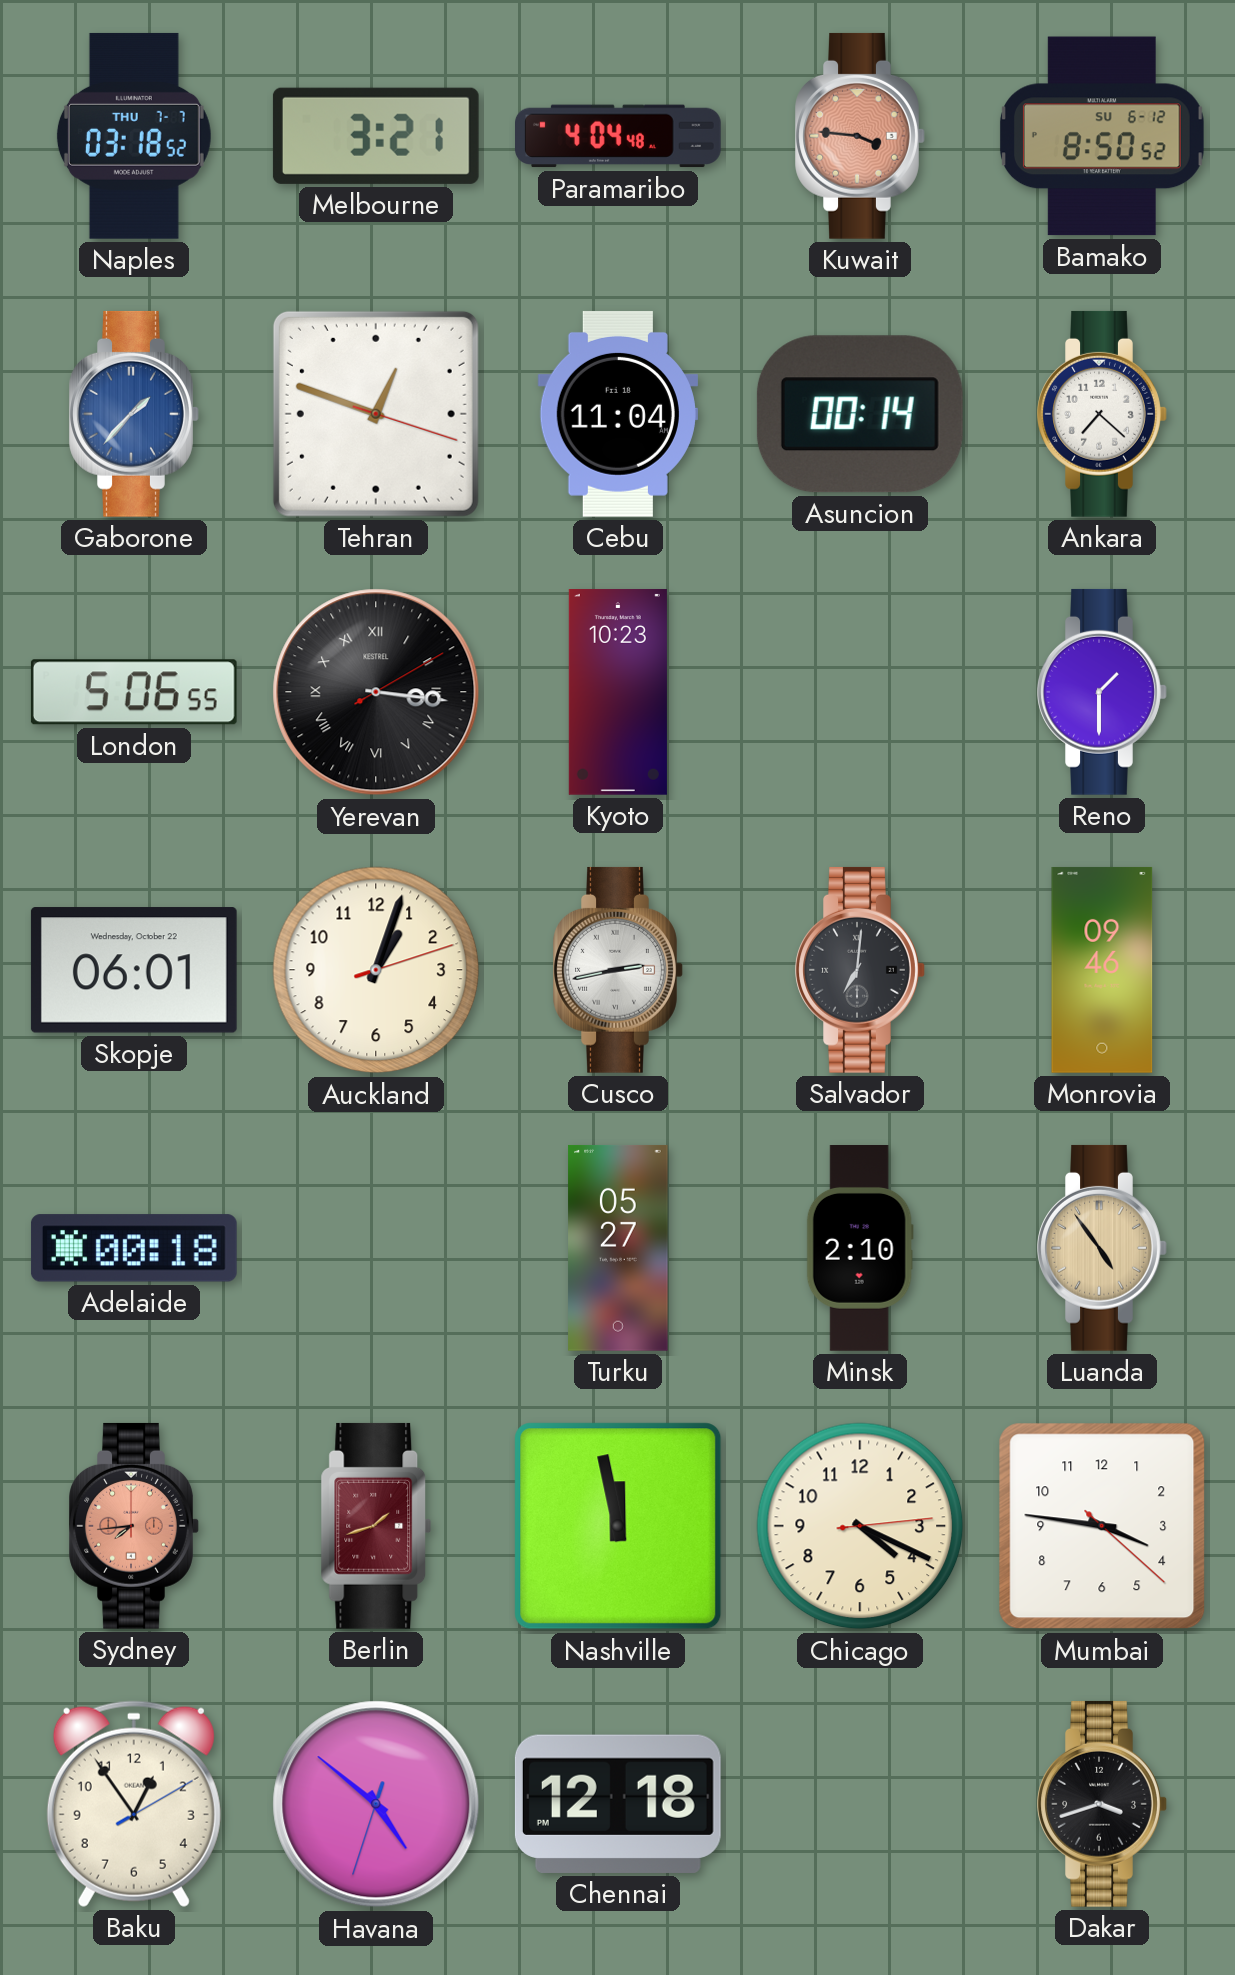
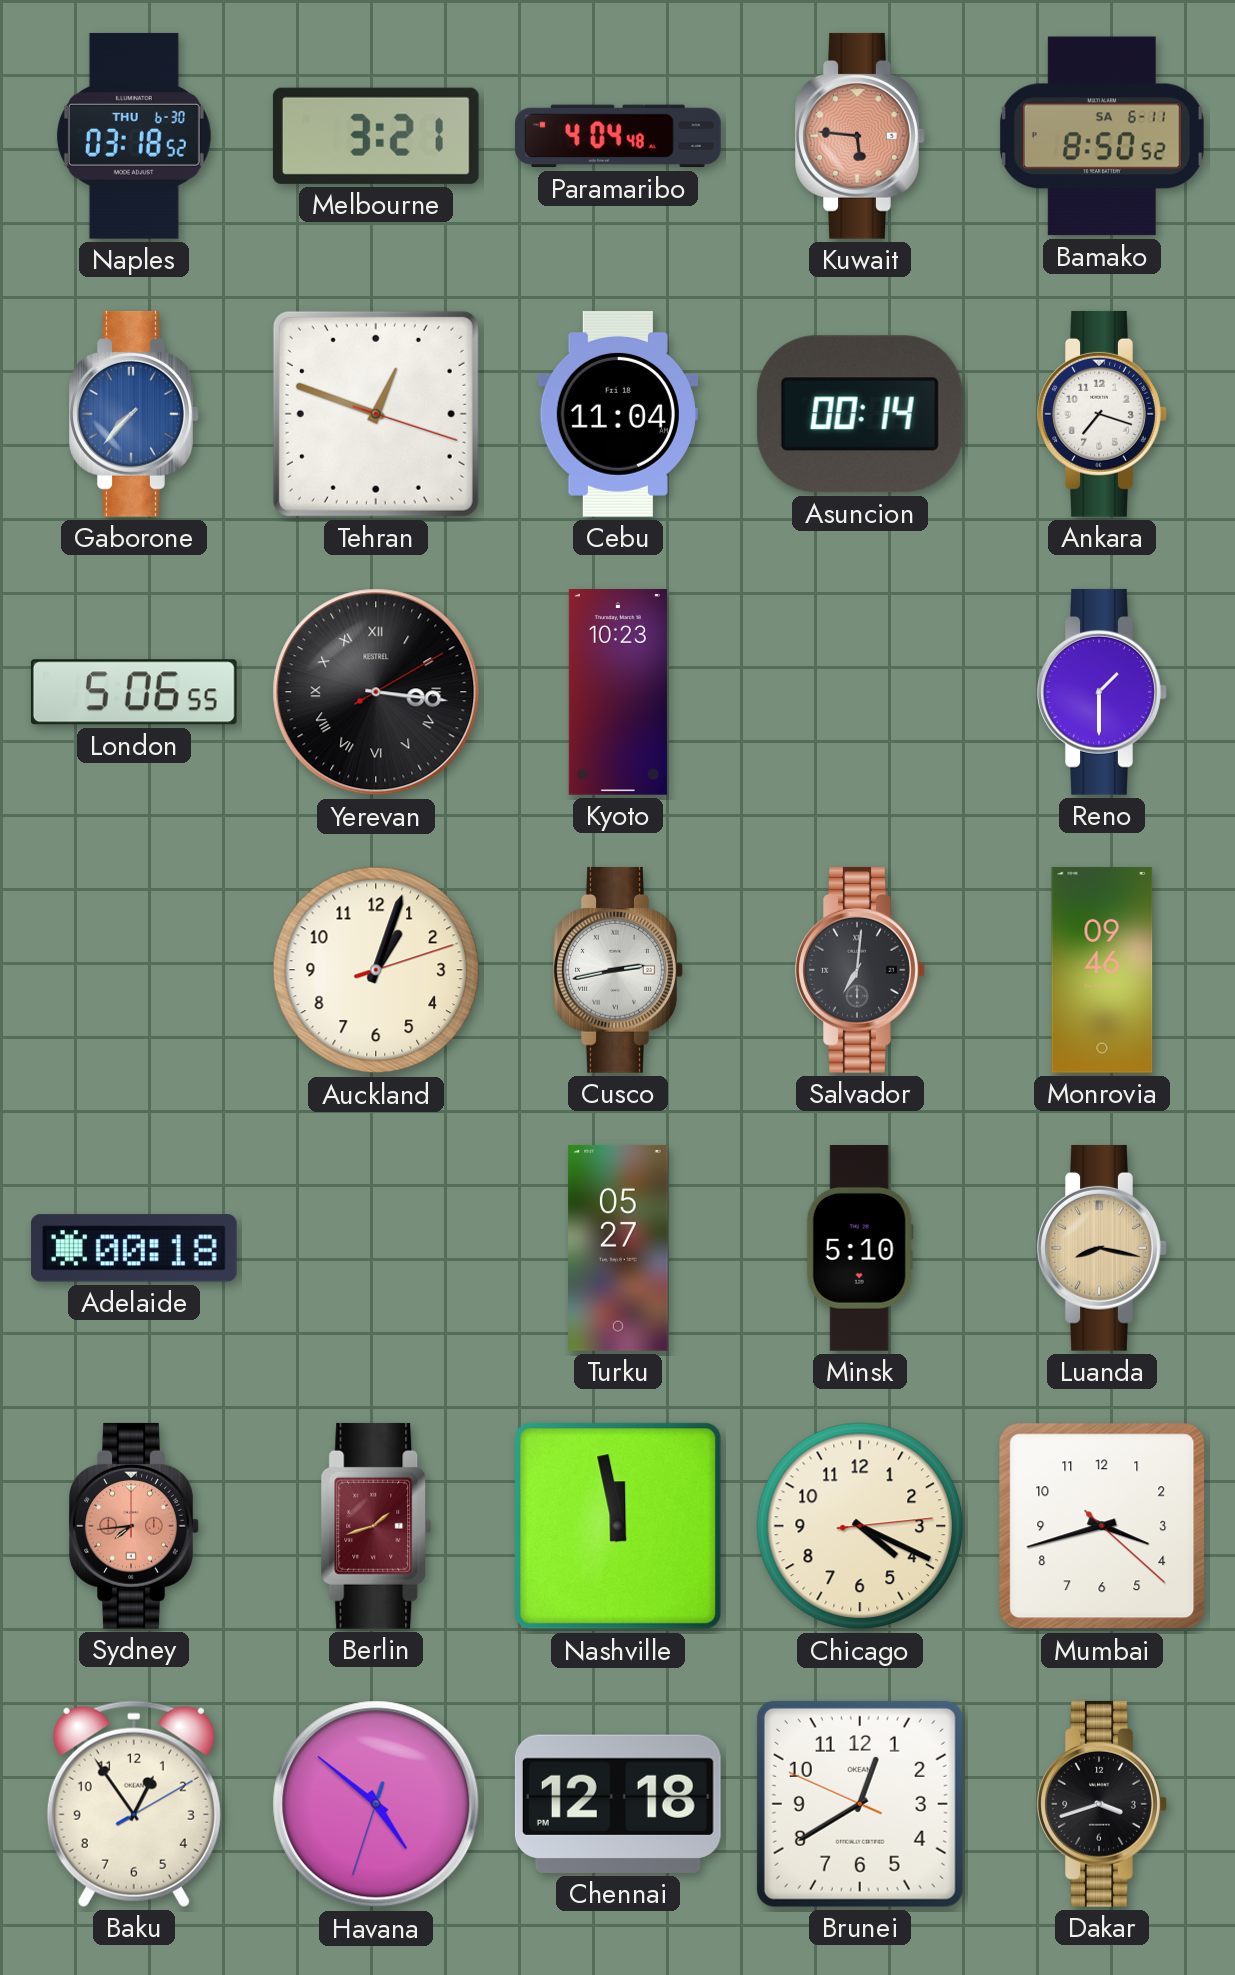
Naples date: THU 7-7 -> THU 6-30
Kuwait: 3:46 -> 5:46
Bamako date: SU 6-12 -> SA 6-11
Gaborone: 1:37 -> 7:37
Ankara: 7:22 -> 7:18
Skopje: 06:01 -> none
Minsk: 2:10 -> 5:10
Luanda: 4:54 -> 8:17
Mumbai: 3:46 -> 3:42
Brunei: none -> 12:39
